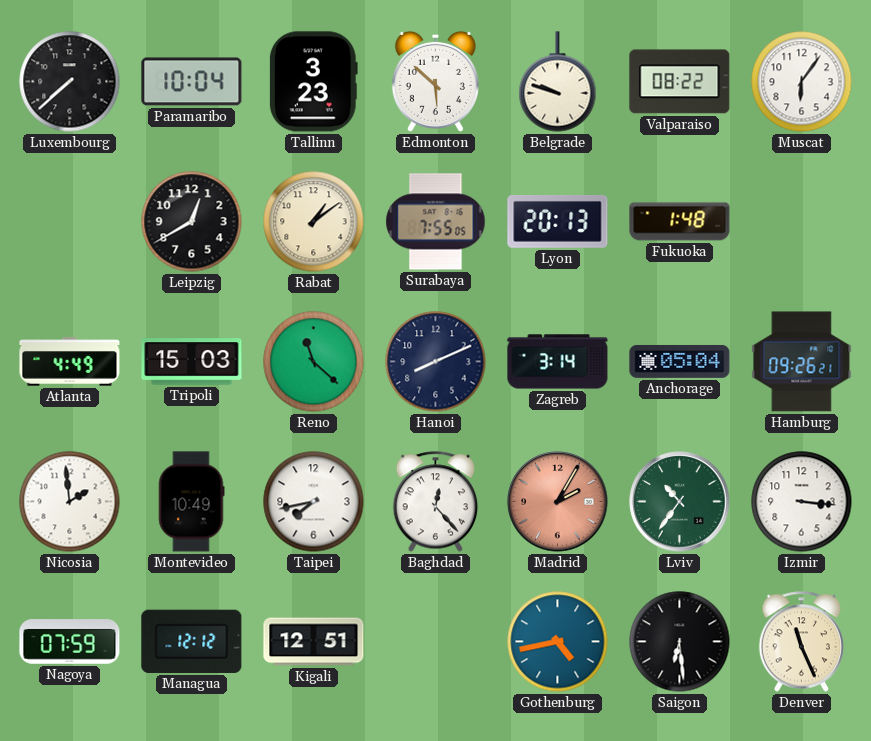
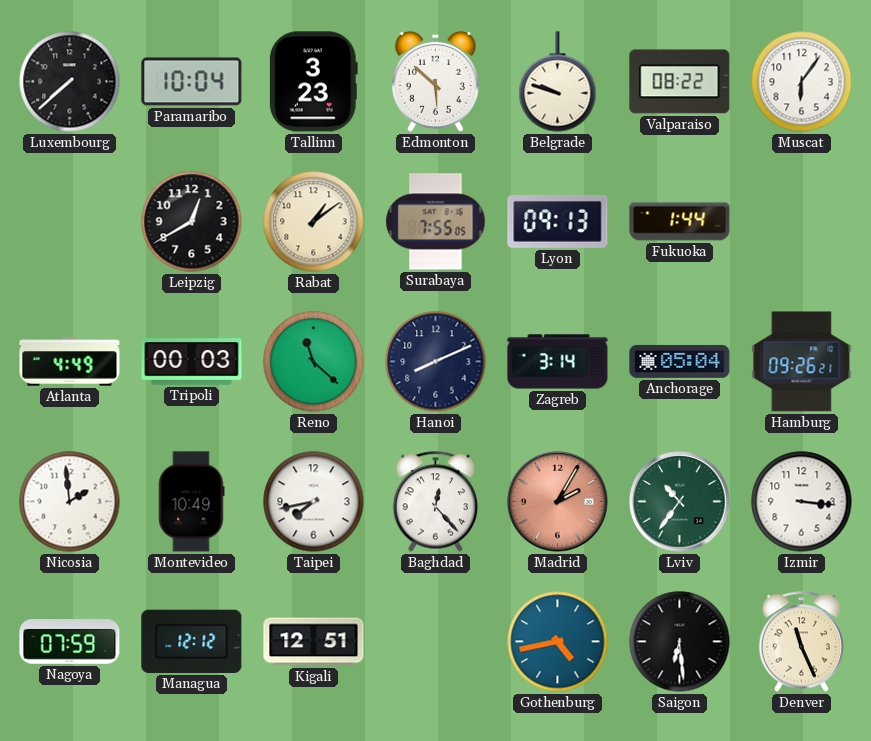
Lyon: 20:13 -> 09:13
Fukuoka: 1:48 -> 1:44
Tripoli: 15:03 -> 00:03
